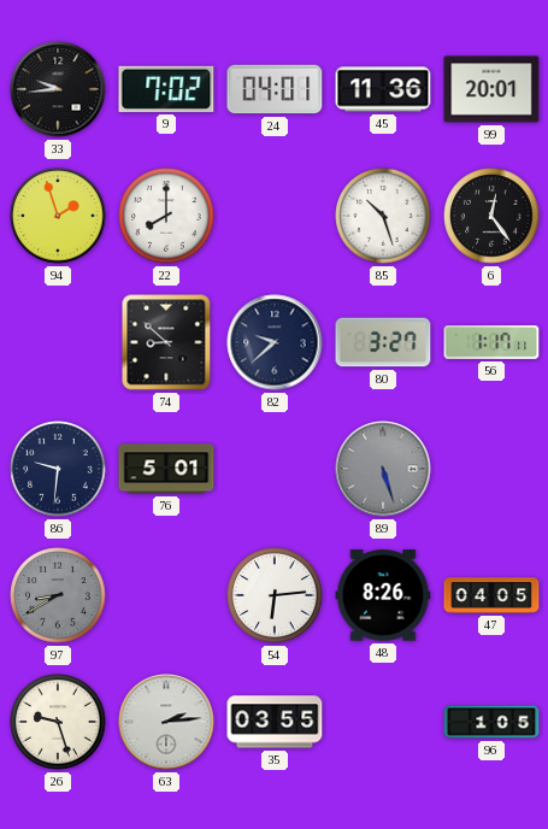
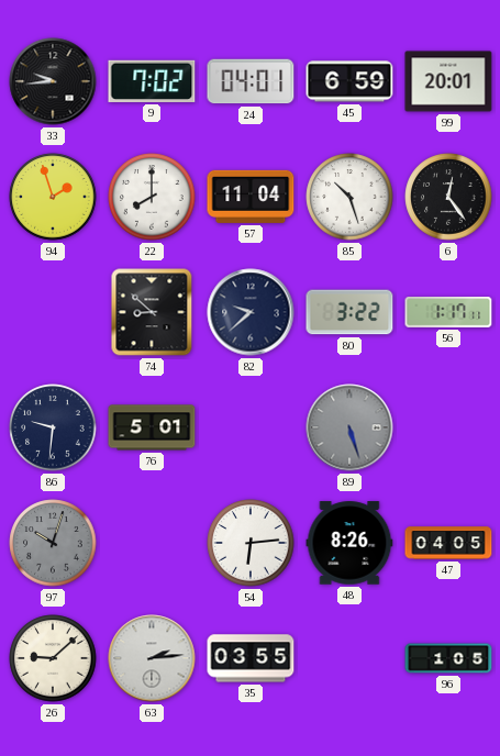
45: 11:36 -> 6:59
57: none -> 11:04
80: 3:27 -> 3:22
97: 8:40 -> 10:03
26: 9:27 -> 9:08
